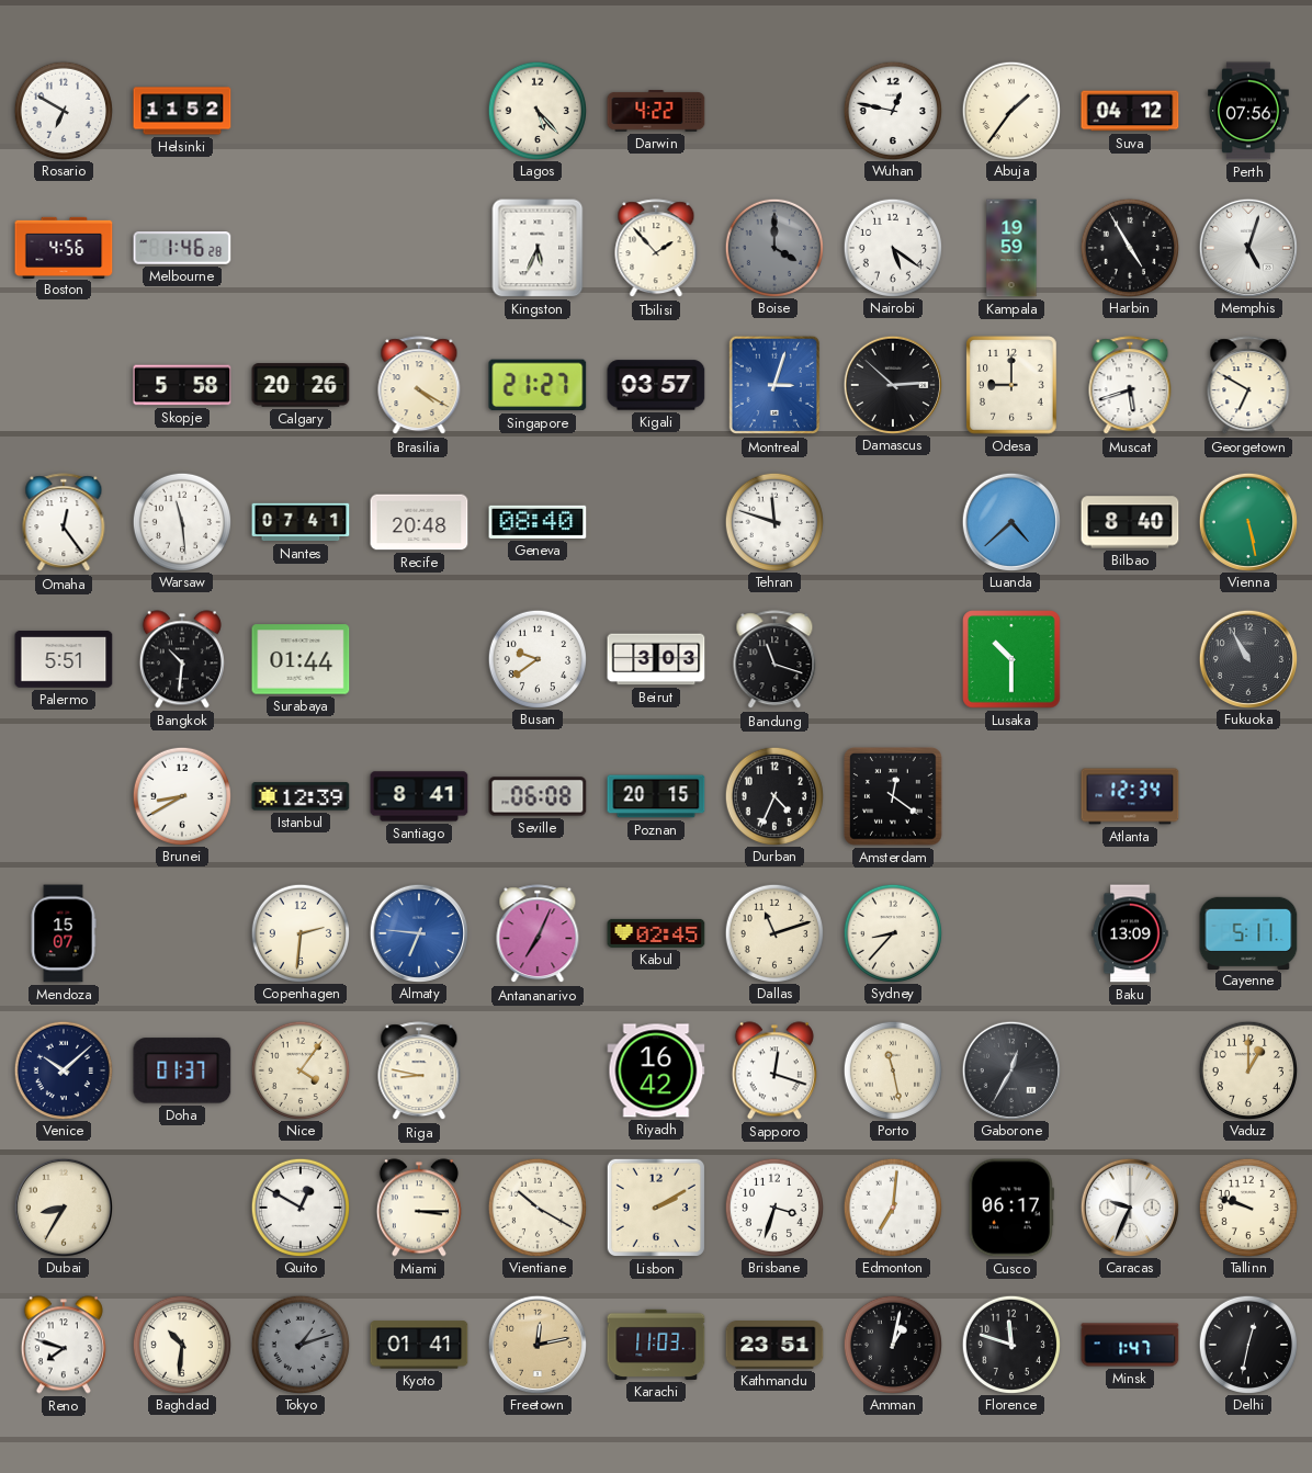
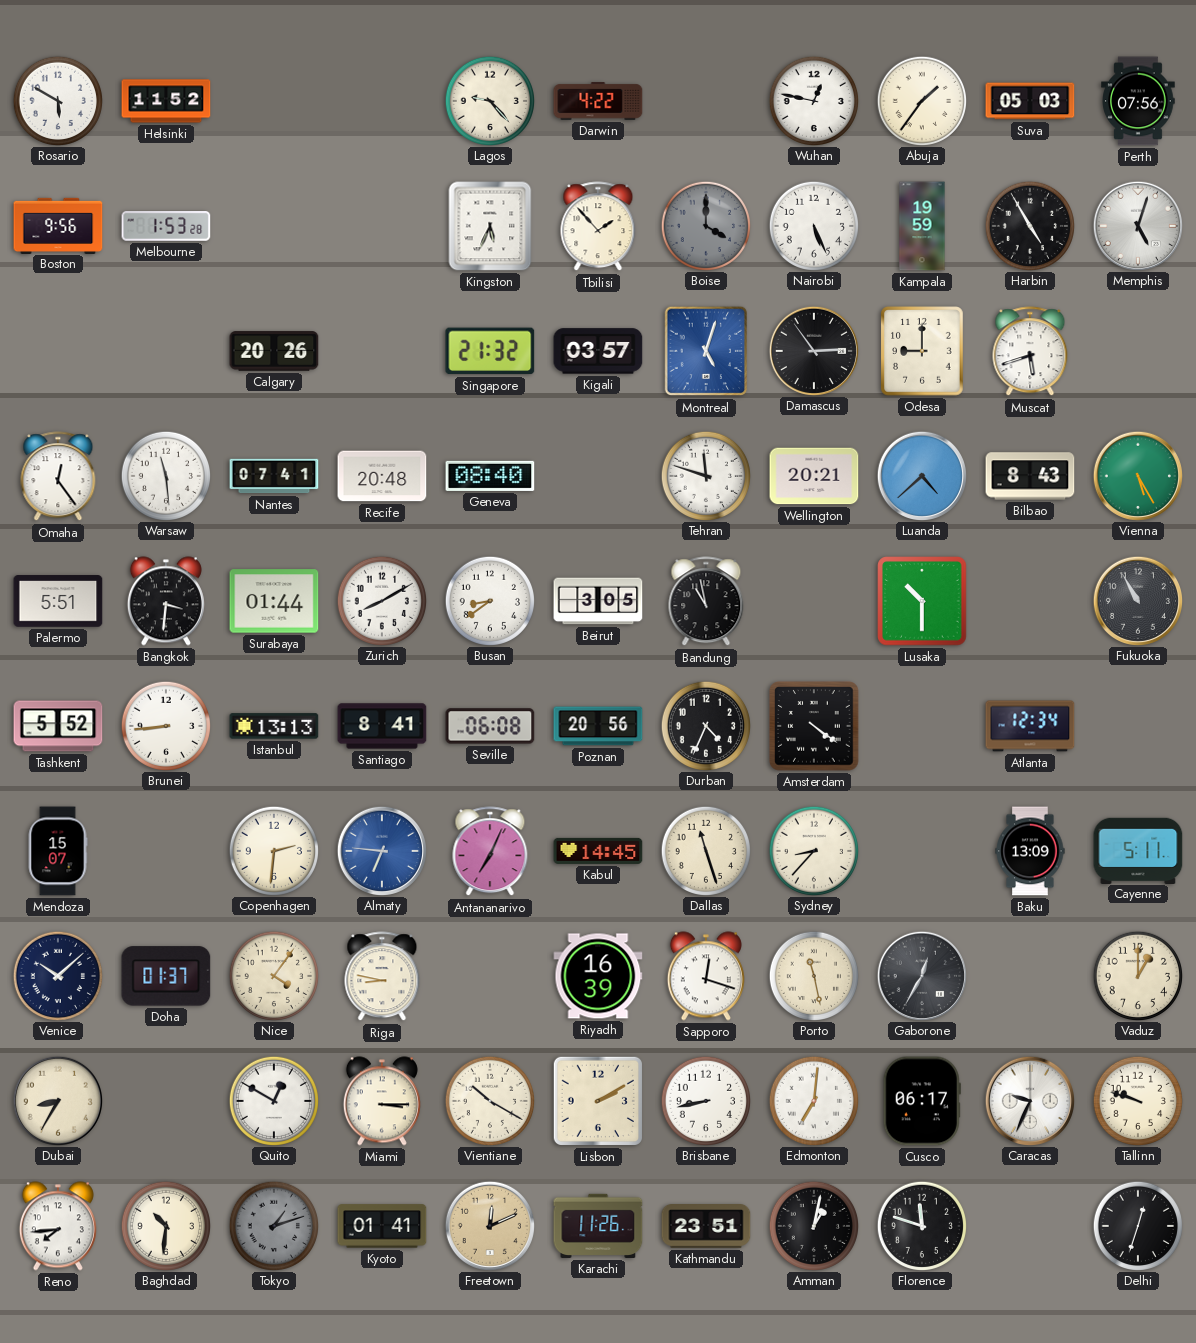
Rosario: 6:50 -> 5:50
Lagos: 5:23 -> 9:23
Suva: 04:12 -> 05:03
Boston: 4:56 -> 9:56
Melbourne: 1:46 -> 1:53
Nairobi: 5:21 -> 5:26
Skopje: 5:58 -> none
Brasilia: 4:20 -> none
Singapore: 21:27 -> 21:32
Montreal: 3:03 -> 5:03
Damascus: 2:52 -> 2:54
Georgetown: 6:50 -> none
Wellington: none -> 20:21
Bilbao: 8:40 -> 8:43
Vienna: 5:28 -> 5:25
Bangkok: 10:31 -> 3:31
Zurich: none -> 8:10
Busan: 9:39 -> 8:39
Beirut: 3:03 -> 3:05
Bandung: 11:18 -> 10:58
Tashkent: none -> 5:52
Brunei: 8:40 -> 8:44
Istanbul: 12:39 -> 13:13
Poznan: 20:15 -> 20:56
Amsterdam: 12:21 -> 4:21
Kabul: 02:45 -> 14:45
Dallas: 11:12 -> 11:27
Riyadh: 16:42 -> 16:39
Brisbane: 3:33 -> 8:43
Reno: 7:48 -> 7:44
Freetown: 12:13 -> 12:11
Karachi: 11:03 -> 11:26
Minsk: 1:47 -> none
Delhi: 12:32 -> 12:33
